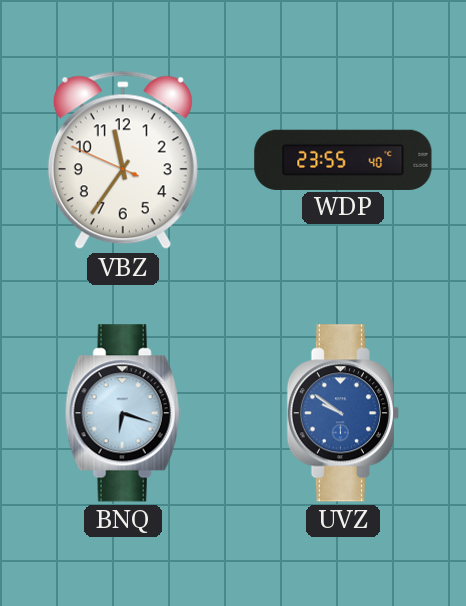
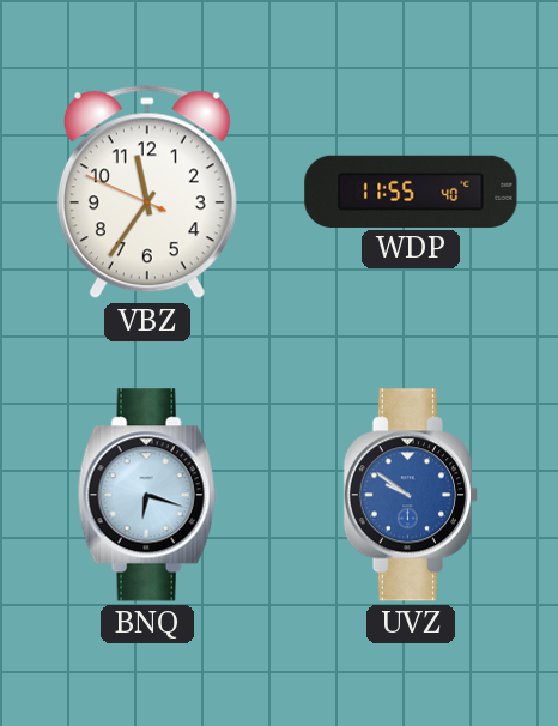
WDP: 23:55 -> 11:55
